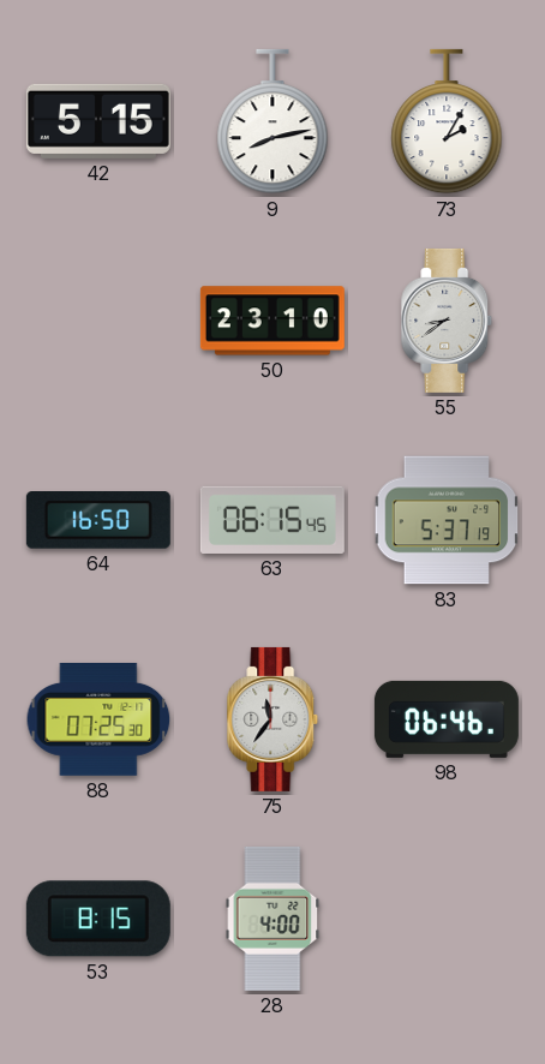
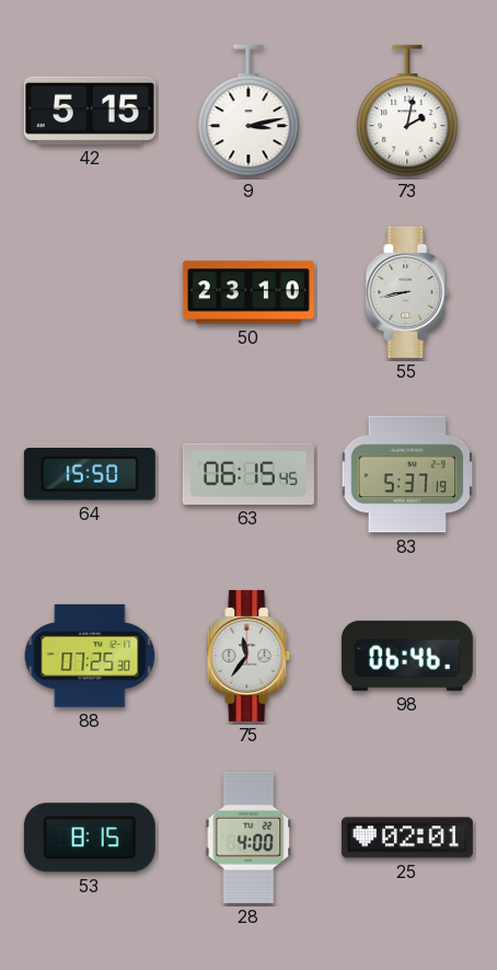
9: 8:13 -> 3:13
73: 2:05 -> 2:02
55: 8:39 -> 8:43
64: 16:50 -> 15:50
25: none -> 02:01
